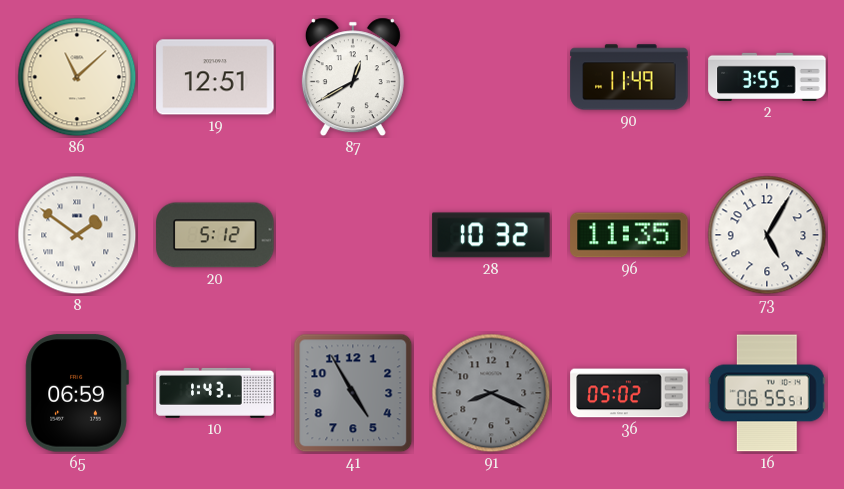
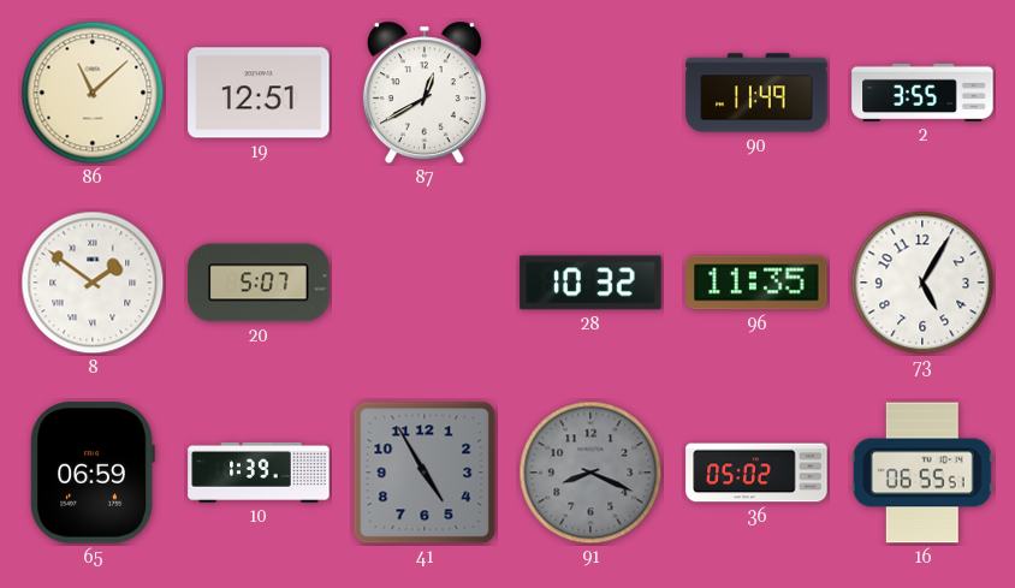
20: 5:12 -> 5:07
10: 1:43 -> 1:39
